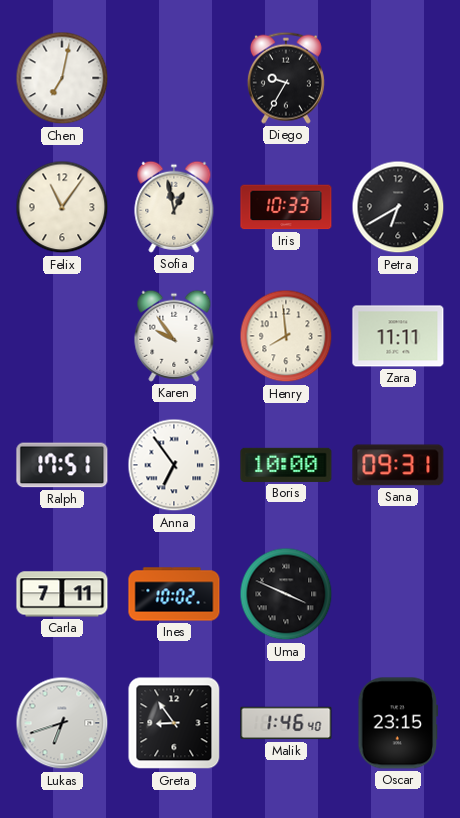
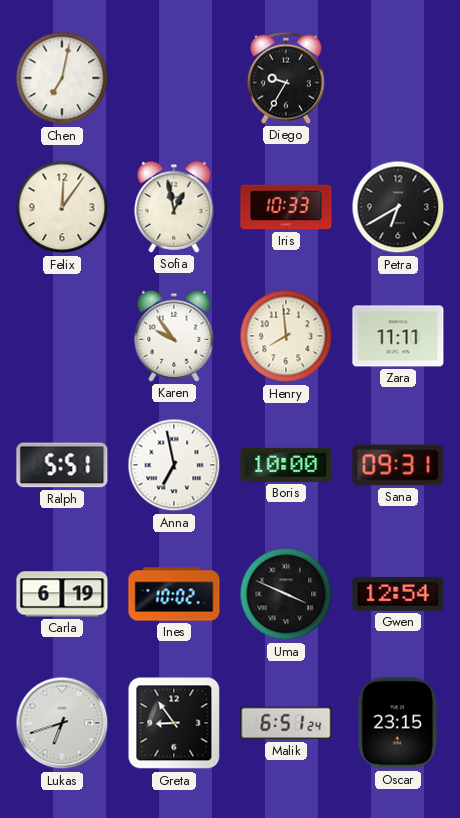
Felix: 11:06 -> 12:06
Ralph: 17:51 -> 5:51
Anna: 6:54 -> 6:58
Carla: 7:11 -> 6:19
Gwen: none -> 12:54
Malik: 1:46 -> 6:51
